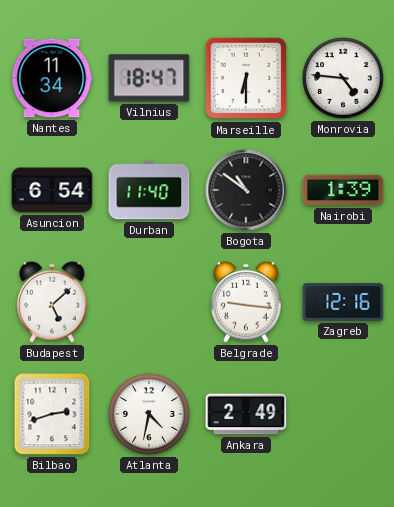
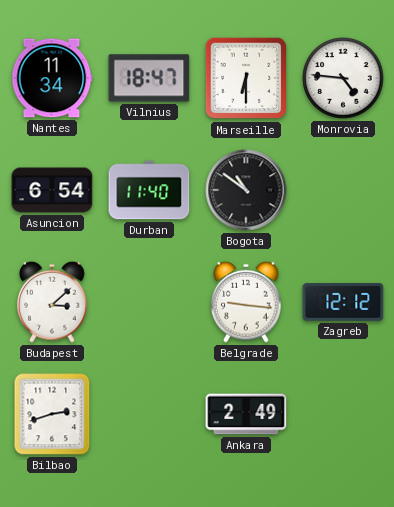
Nairobi: 1:39 -> none
Budapest: 5:08 -> 3:08
Zagreb: 12:16 -> 12:12
Atlanta: 4:32 -> none
